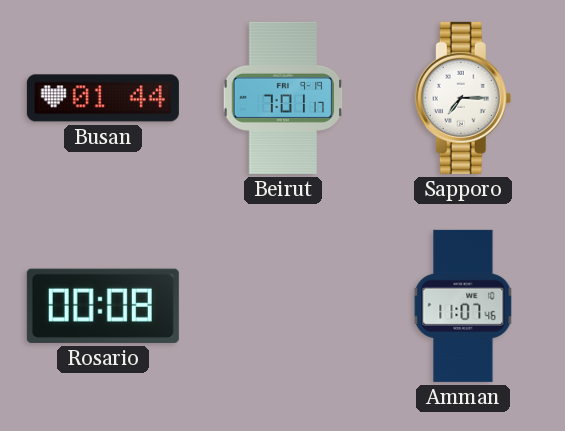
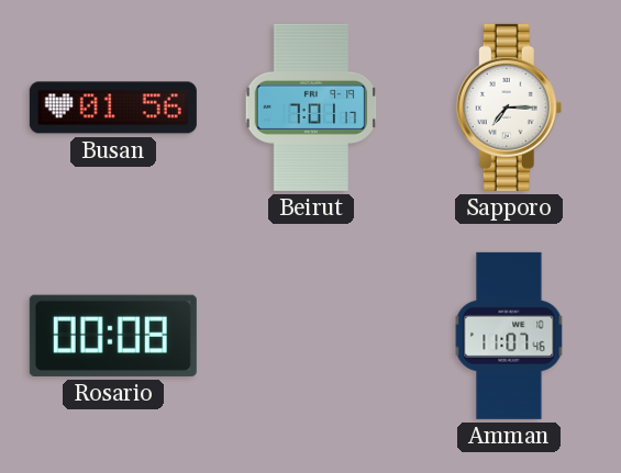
Busan: 01:44 -> 01:56
